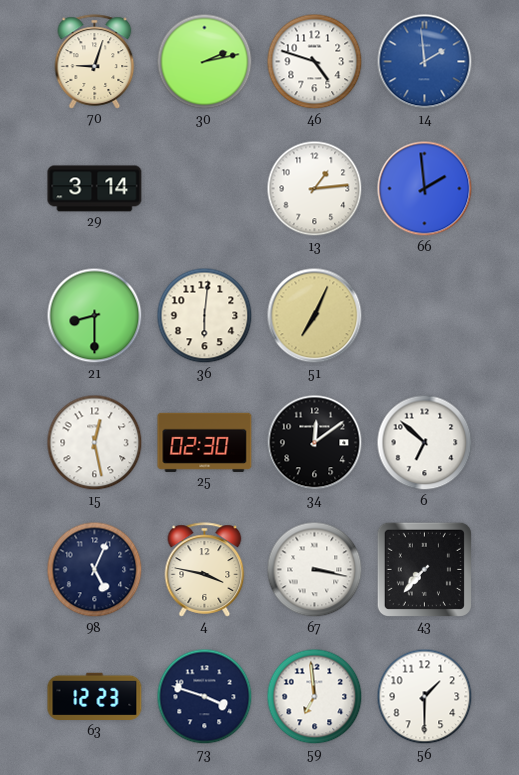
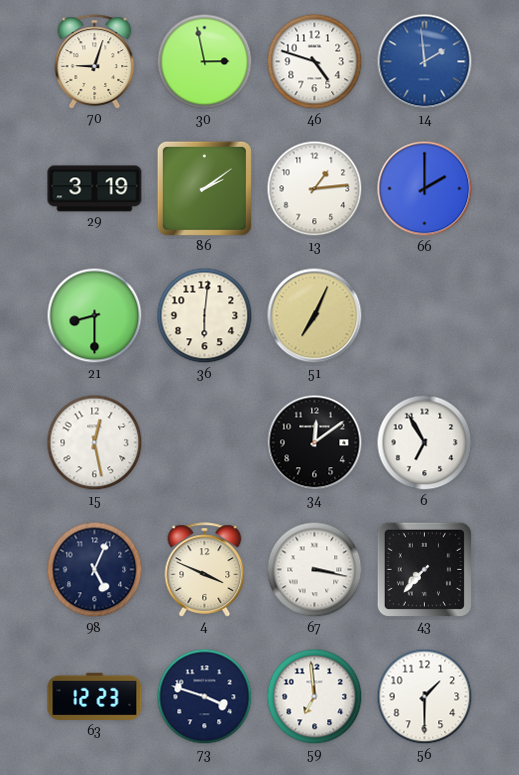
30: 2:13 -> 2:58
29: 3:14 -> 3:19
86: none -> 2:09
66: 1:59 -> 2:00
25: 02:30 -> none
6: 6:52 -> 6:55
4: 3:47 -> 3:49
